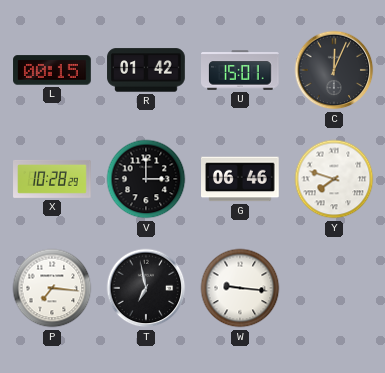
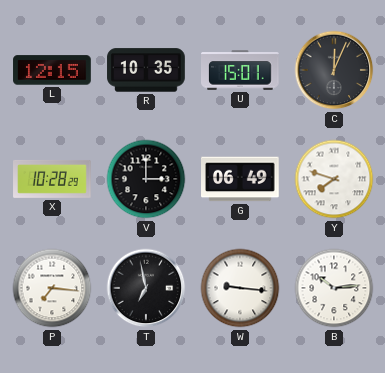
L: 00:15 -> 12:15
R: 01:42 -> 10:35
G: 06:46 -> 06:49
B: none -> 10:14
